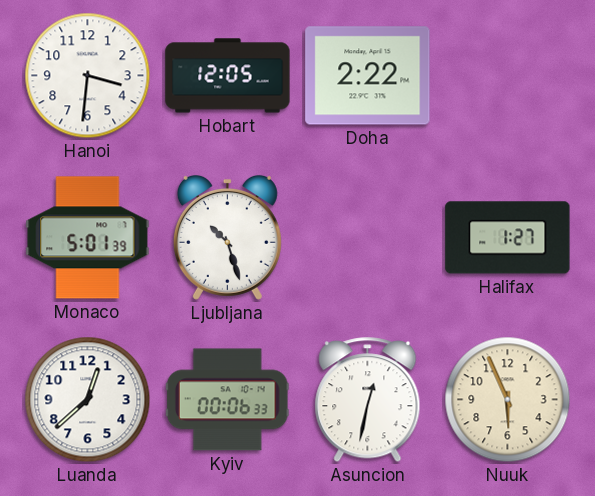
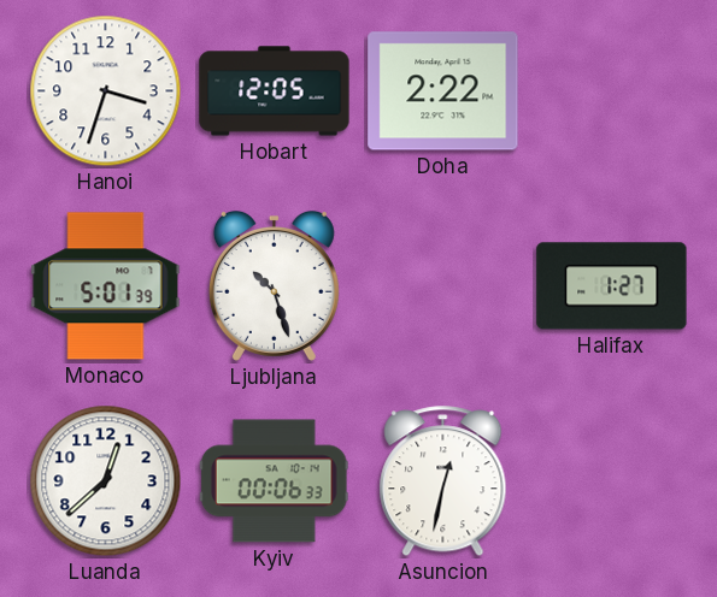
Hanoi: 3:31 -> 3:33
Nuuk: 5:56 -> none
